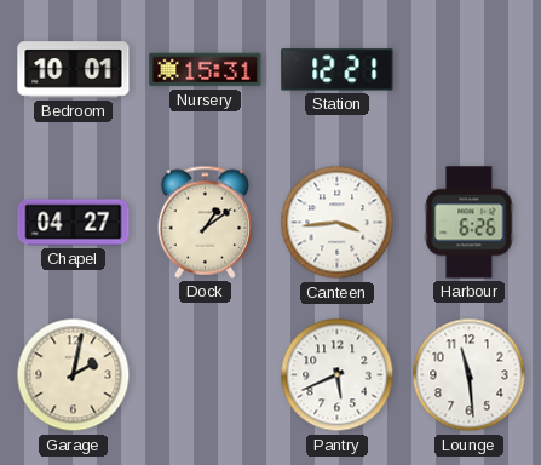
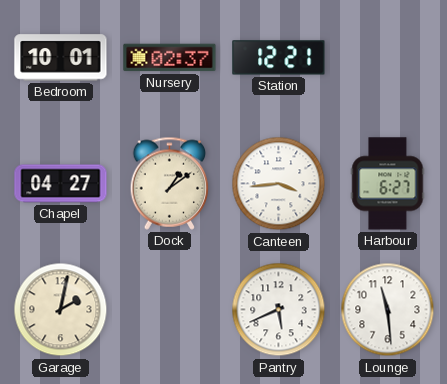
Nursery: 15:31 -> 02:37
Harbour: 6:26 -> 6:27
